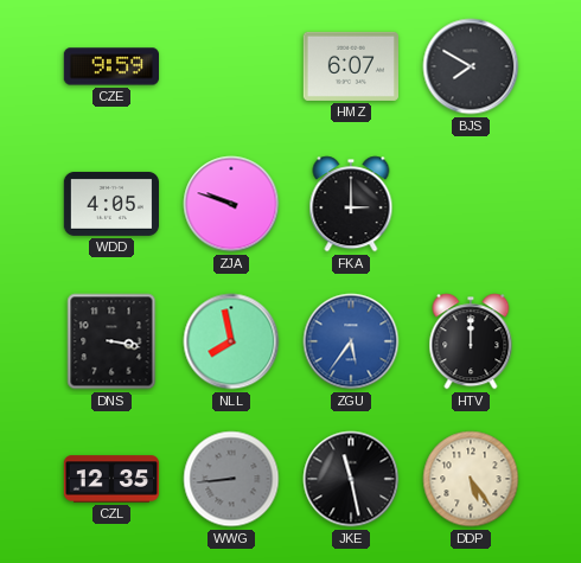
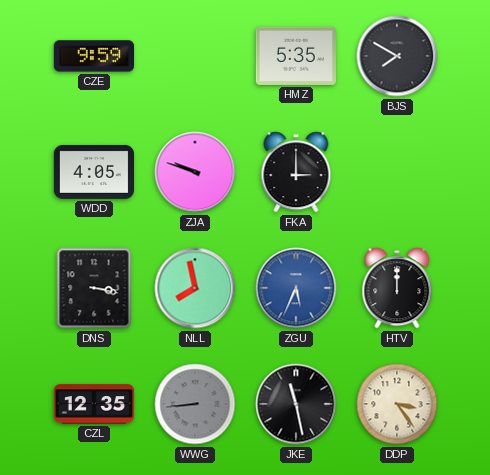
HMZ: 6:07 -> 5:35
ZGU: 5:36 -> 5:34
DDP: 5:24 -> 3:24
